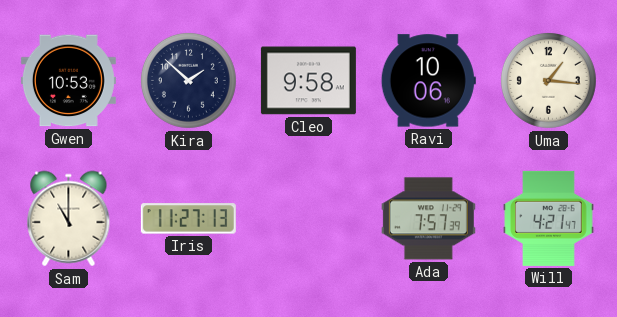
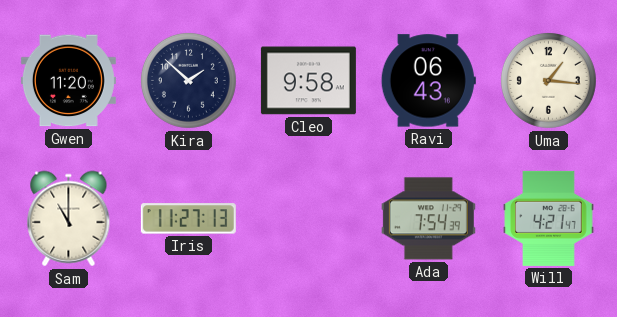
Gwen: 10:53 -> 11:20
Ravi: 10:06 -> 06:43
Ada: 7:57 -> 7:54
